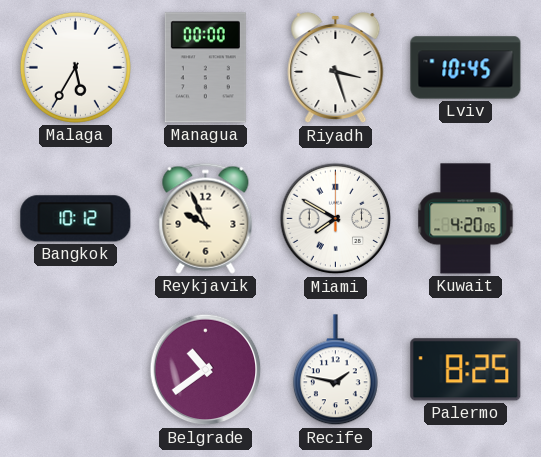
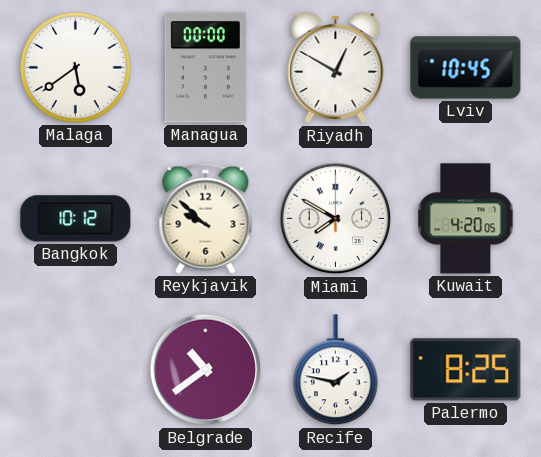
Malaga: 5:35 -> 5:39
Riyadh: 3:27 -> 12:50
Reykjavik: 9:56 -> 9:52
